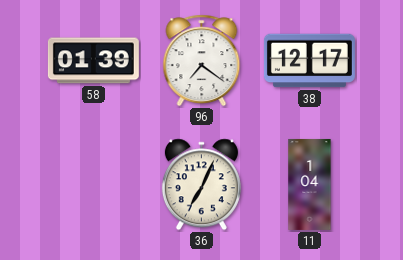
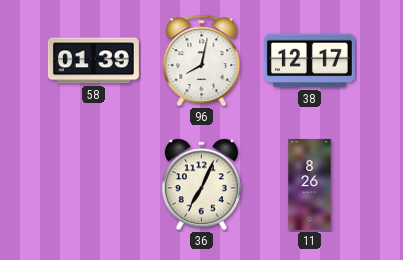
96: 7:21 -> 8:02
11: 1:04 -> 8:26
